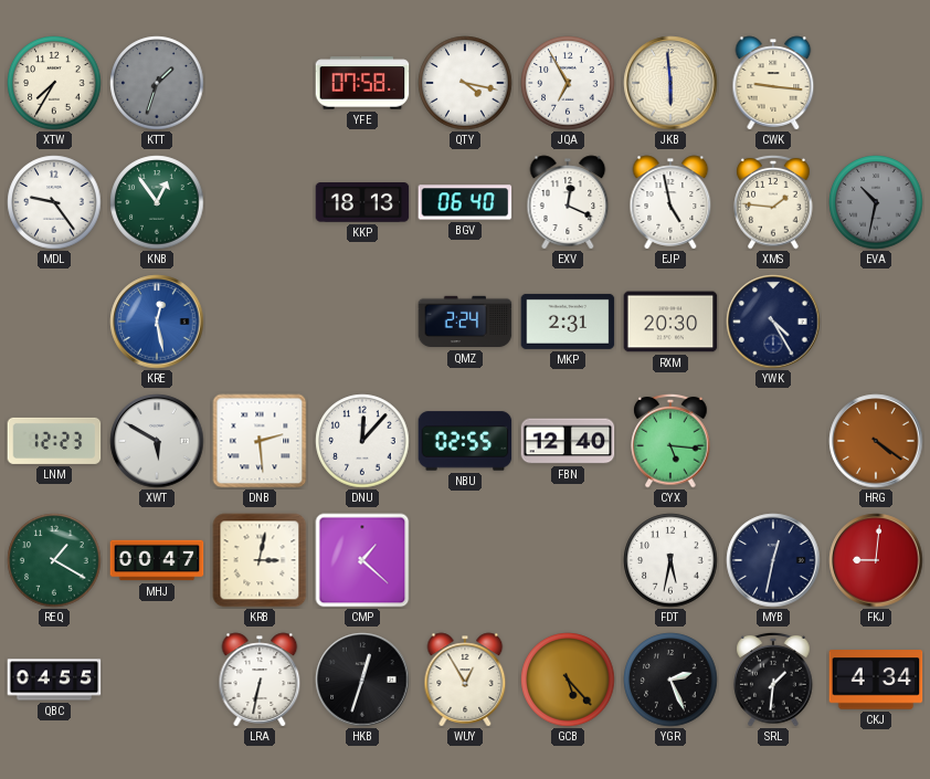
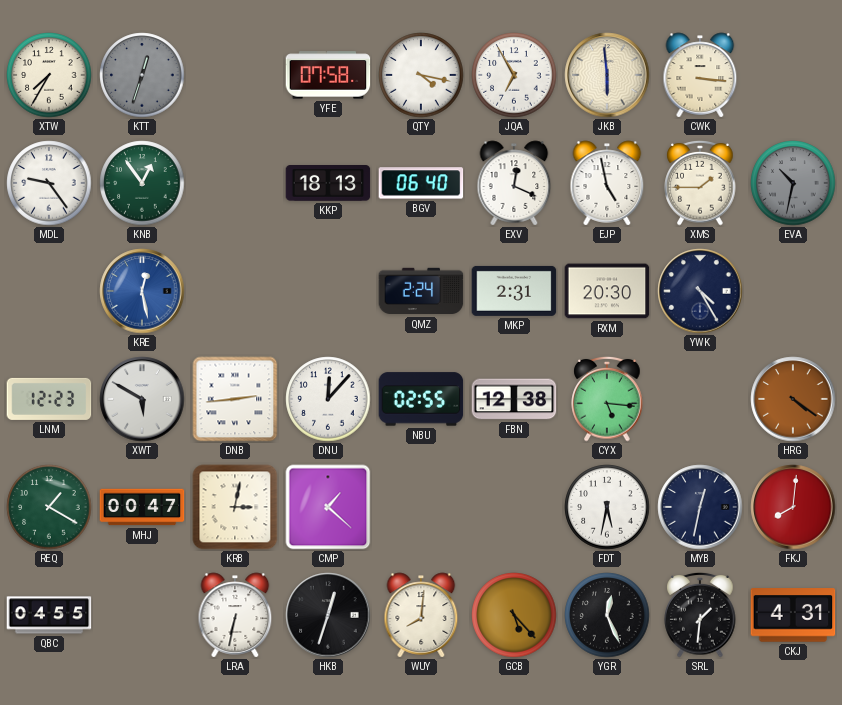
KTT: 1:33 -> 12:33
CWK: 9:16 -> 3:16
XMS: 1:46 -> 1:45
DNB: 2:29 -> 2:44
FBN: 12:40 -> 12:38
FKJ: 9:01 -> 8:01
WUY: 12:55 -> 8:01
YGR: 2:26 -> 12:26
CKJ: 4:34 -> 4:31
